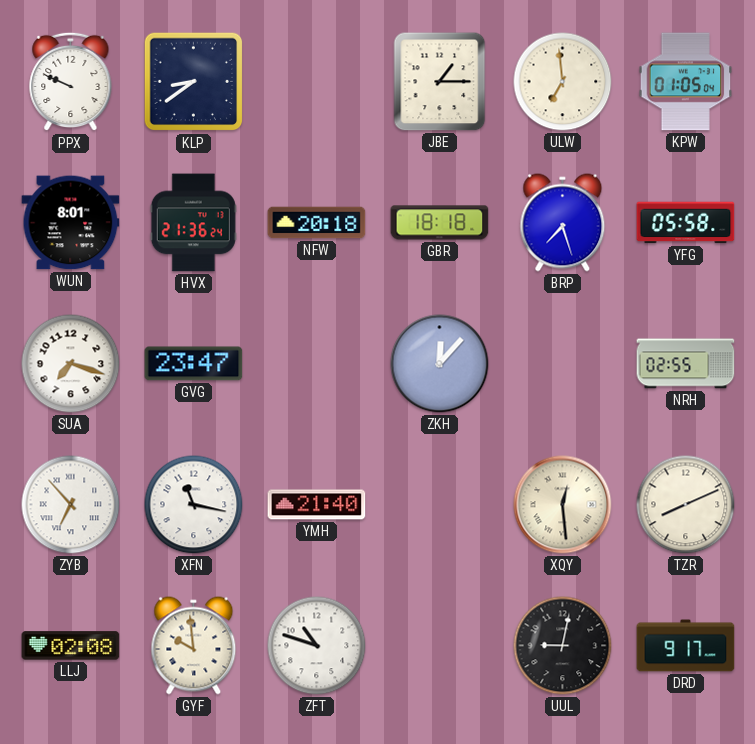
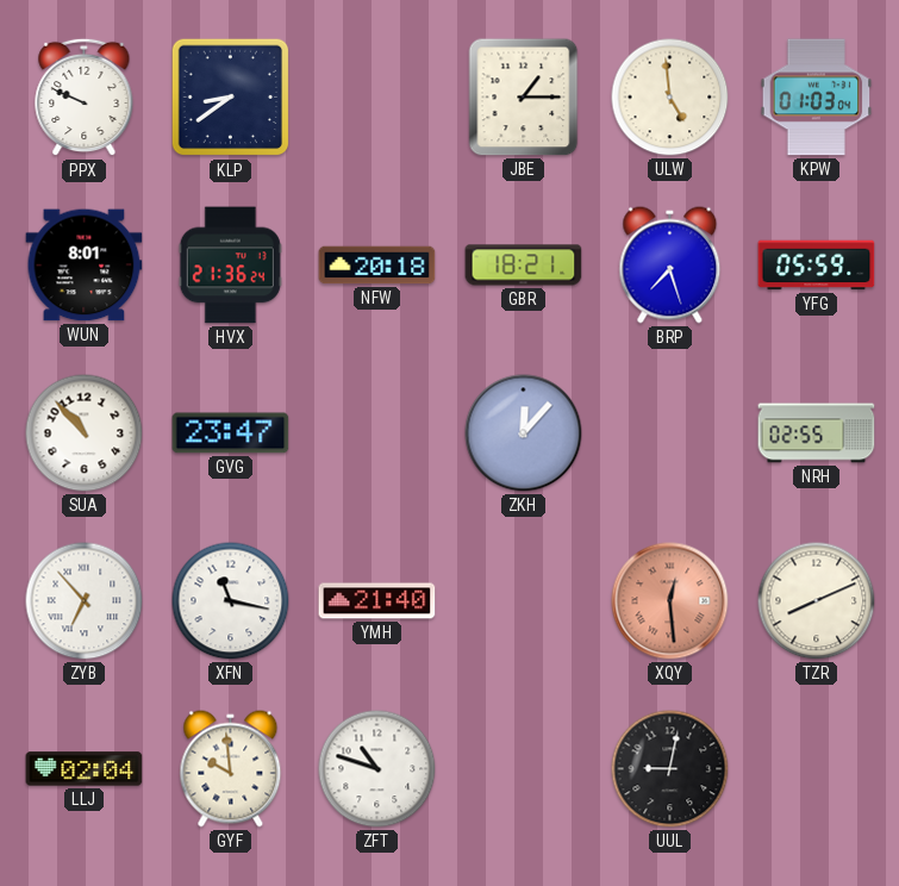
ULW: 6:59 -> 4:59
KPW: 01:05 -> 01:03
GBR: 18:18 -> 18:21
YFG: 05:58 -> 05:59
SUA: 7:18 -> 10:53
XQY dial: cream -> salmon
LLJ: 02:08 -> 02:04
DRD: 9:17 -> none
